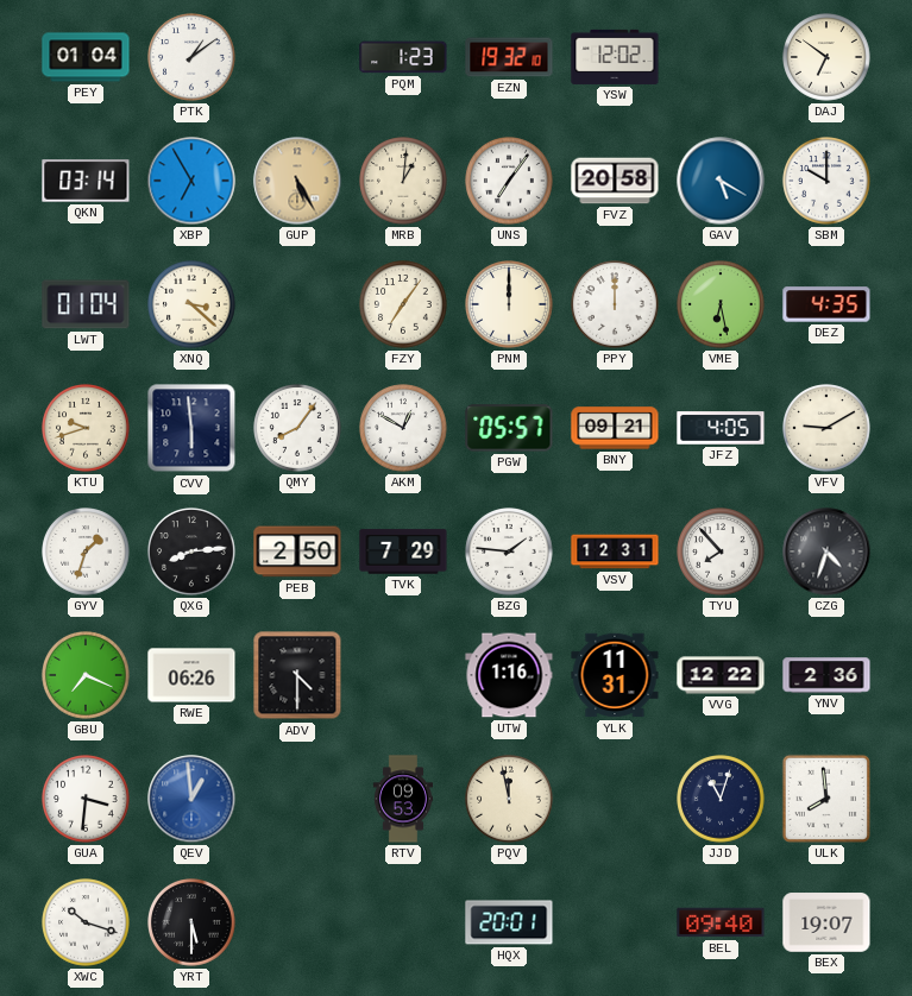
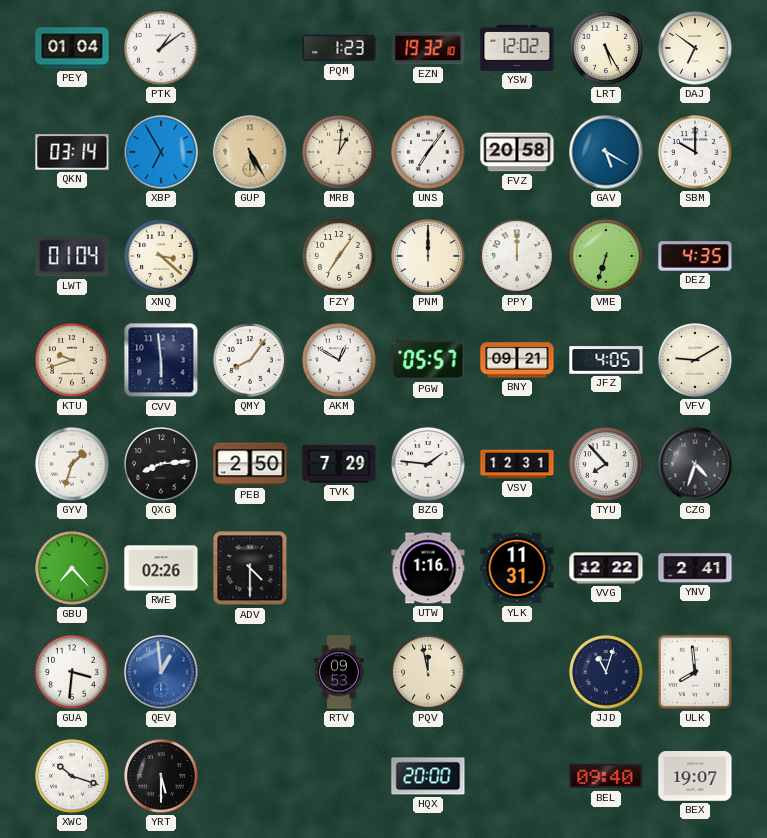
LRT: none -> 5:25
VME: 6:28 -> 6:33
GBU: 7:19 -> 7:23
RWE: 06:26 -> 02:26
YNV: 2:36 -> 2:41
HQX: 20:01 -> 20:00
